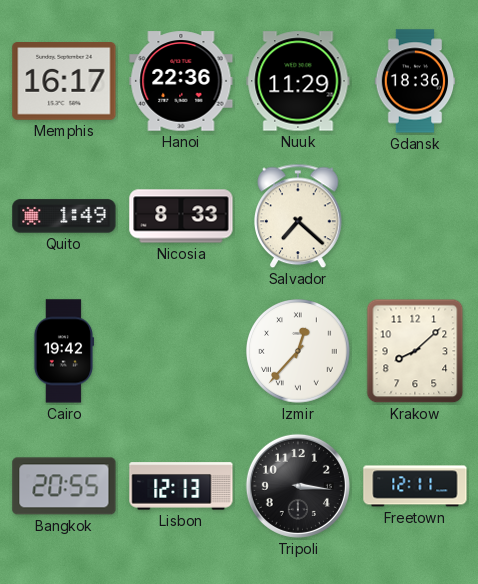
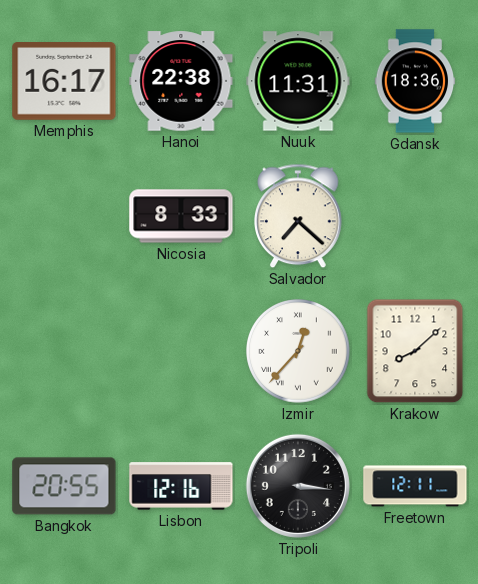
Hanoi: 22:36 -> 22:38
Nuuk: 11:29 -> 11:31
Quito: 1:49 -> none
Cairo: 19:42 -> none
Lisbon: 12:13 -> 12:16
